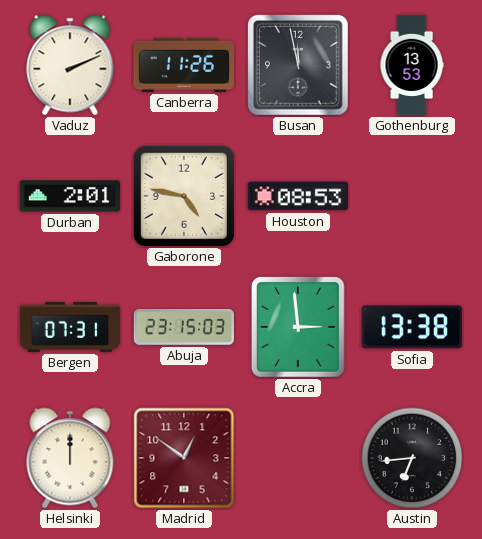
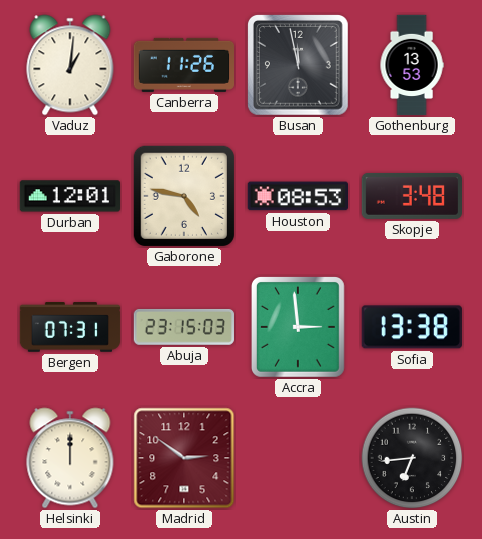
Vaduz: 2:11 -> 1:01
Durban: 2:01 -> 12:01
Skopje: none -> 3:48
Madrid: 12:51 -> 2:51
